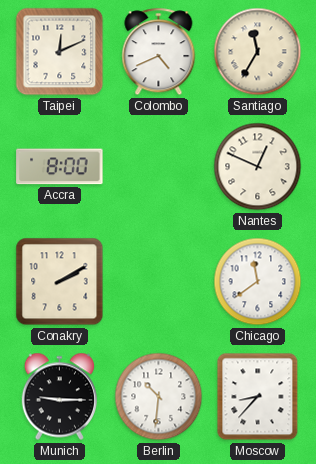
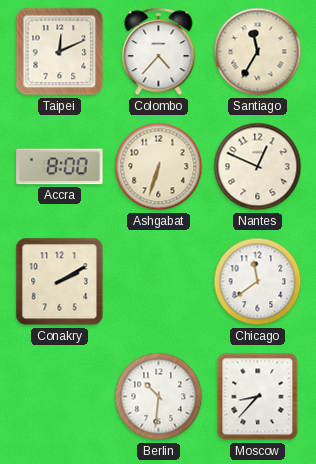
Colombo: 4:41 -> 4:37
Ashgabat: none -> 6:33
Munich: 9:15 -> none
